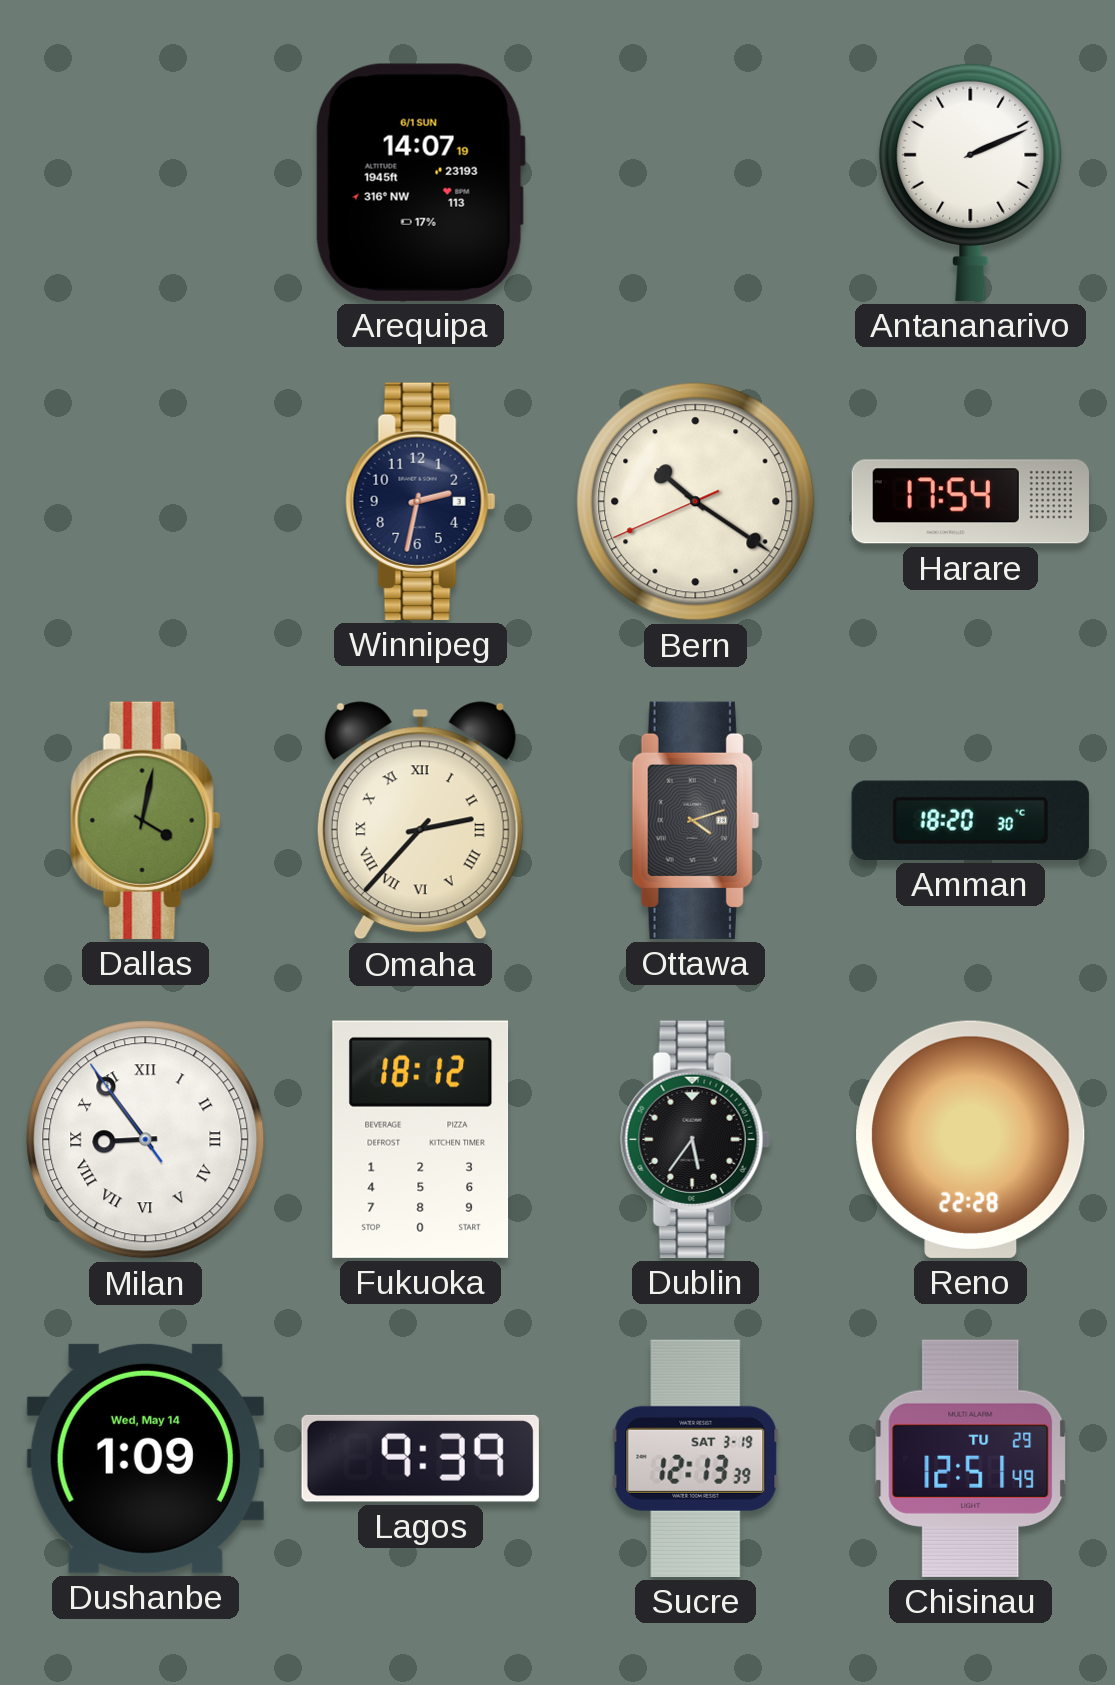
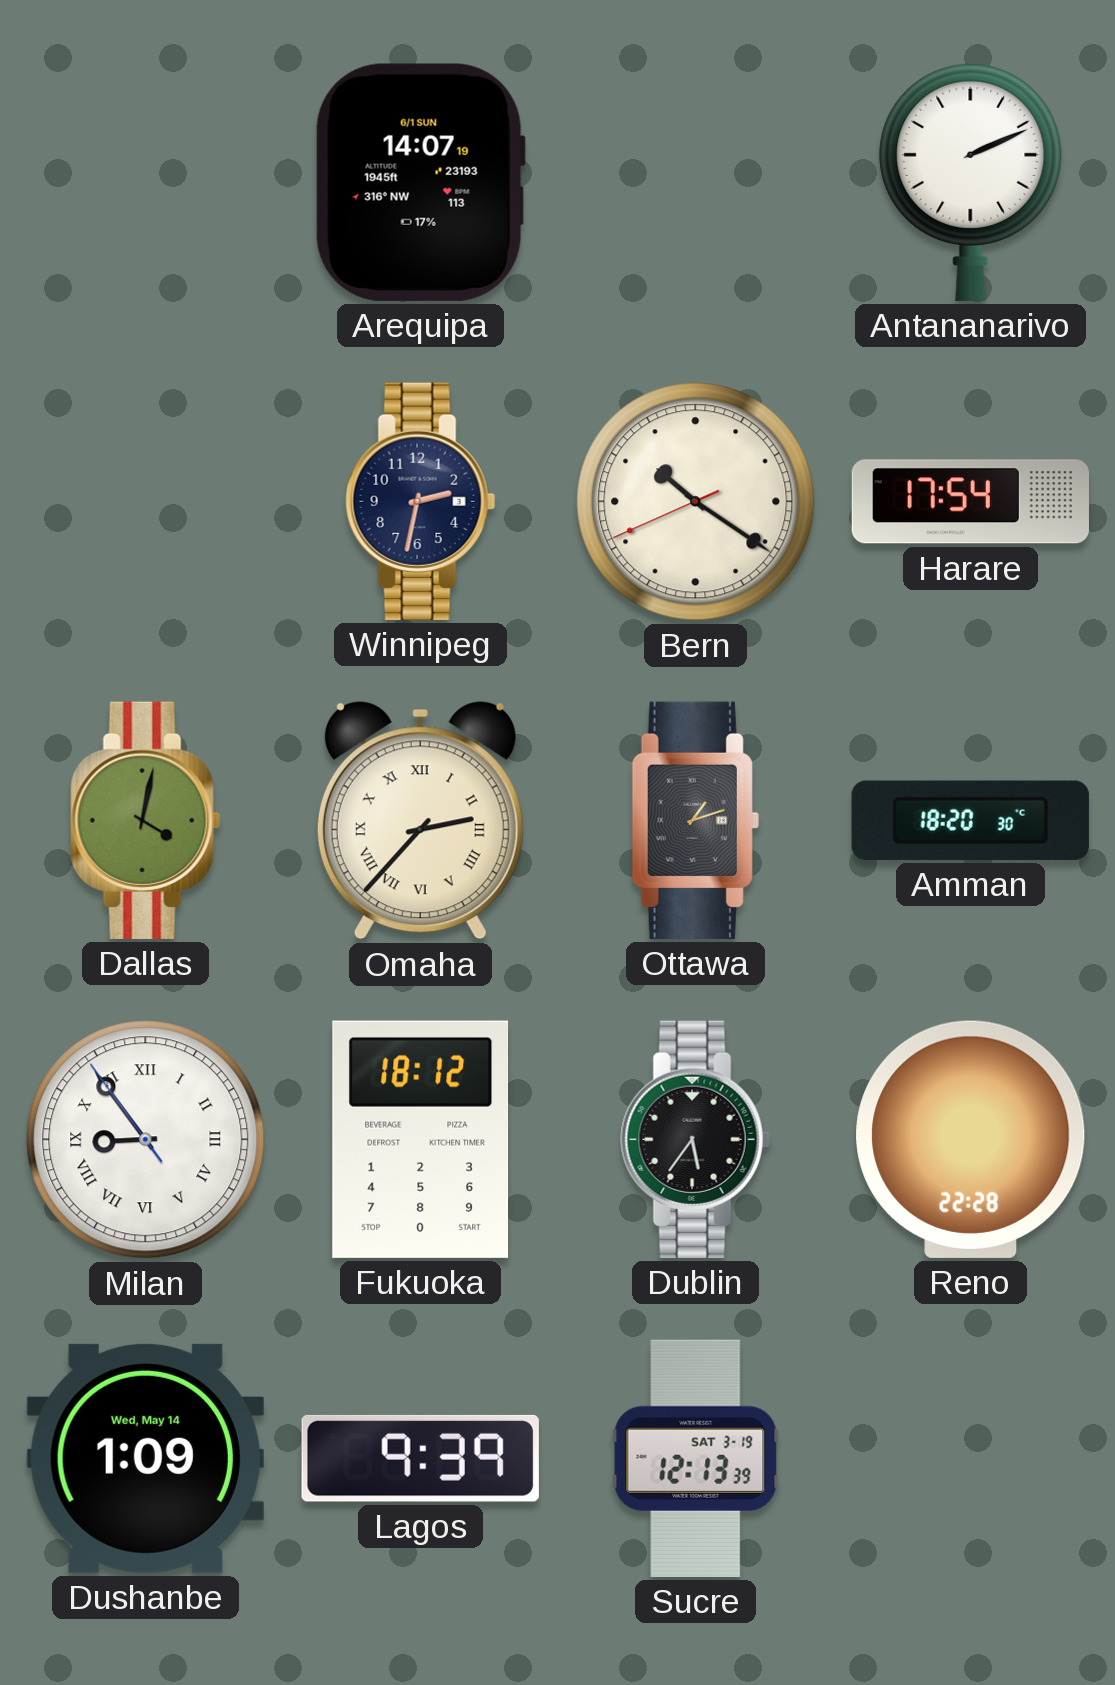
Ottawa: 4:12 -> 1:12
Chisinau: 12:51 -> none
